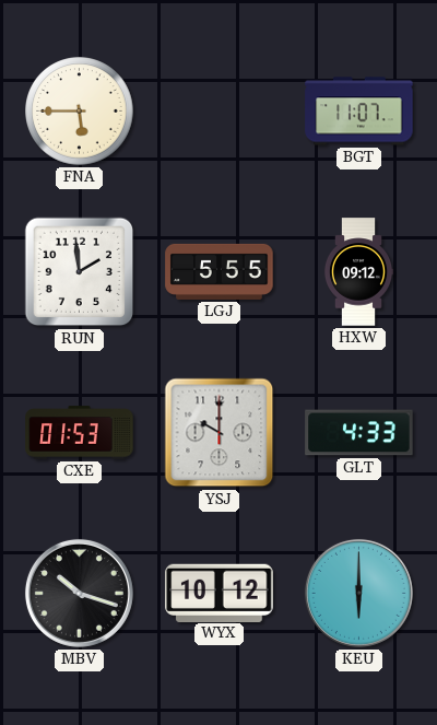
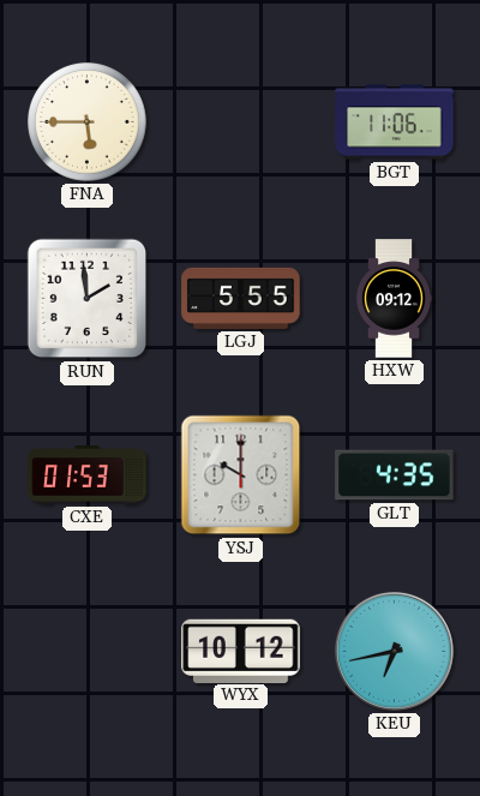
BGT: 11:07 -> 11:06
GLT: 4:33 -> 4:35
MBV: 10:18 -> none
KEU: 6:00 -> 6:43
